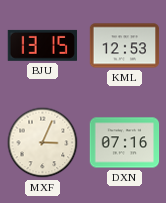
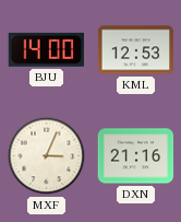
BJU: 13:15 -> 14:00
DXN: 07:16 -> 21:16
